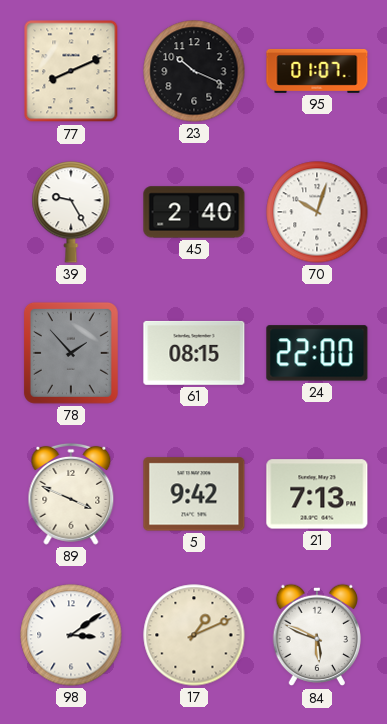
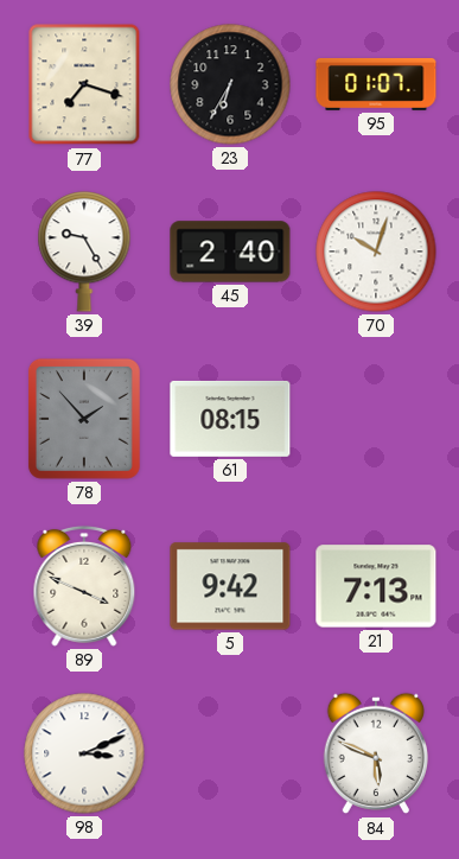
77: 8:11 -> 7:18
23: 10:19 -> 6:35
24: 22:00 -> none
98: 3:09 -> 3:11
17: 1:11 -> none
